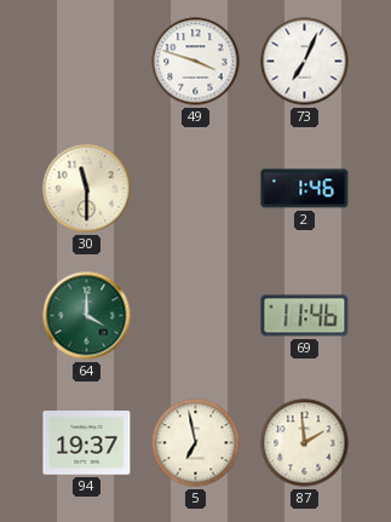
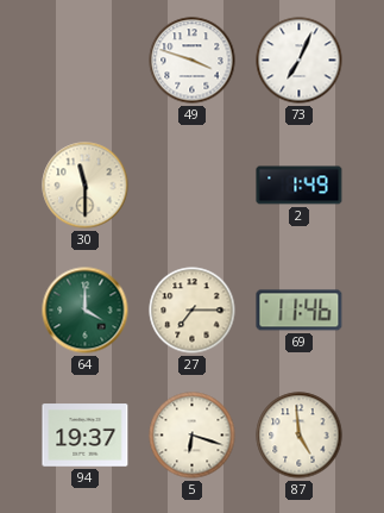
2: 1:46 -> 1:49
27: none -> 7:15
5: 6:58 -> 6:18
87: 1:59 -> 4:59
